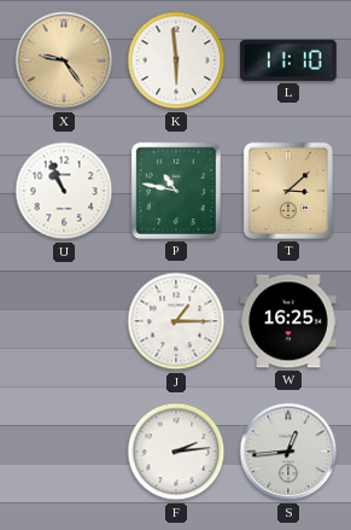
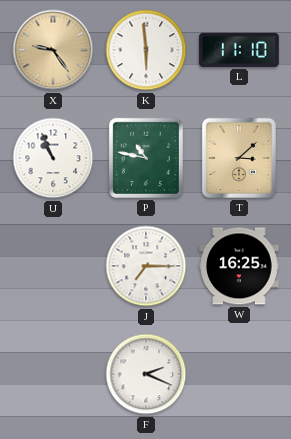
J: 1:15 -> 7:15
F: 2:14 -> 2:19
S: 12:44 -> none
